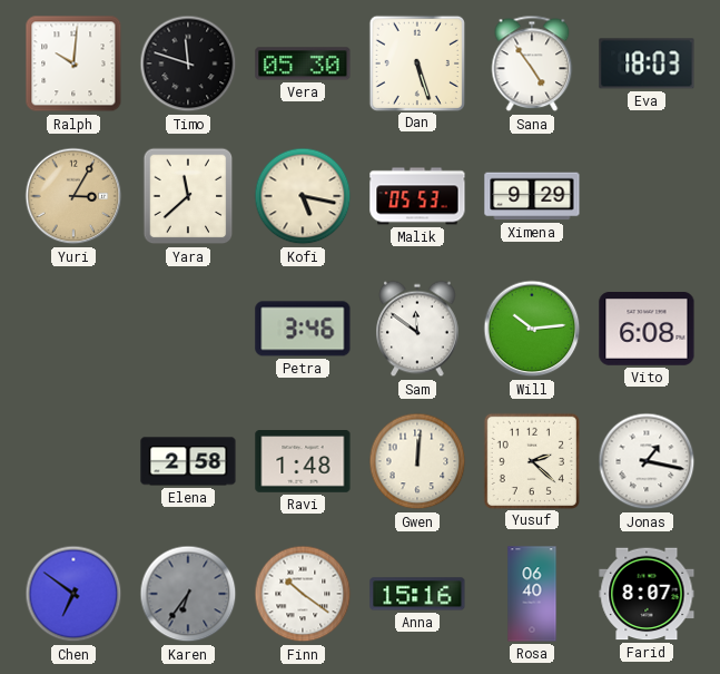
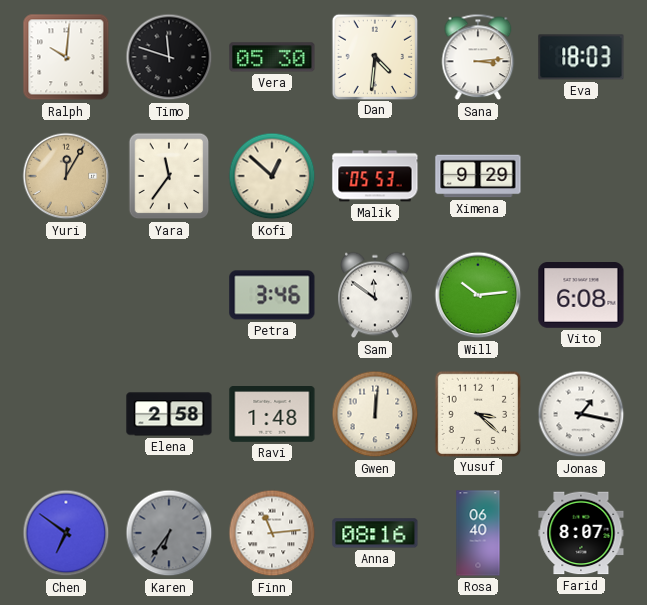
Dan: 5:27 -> 4:31
Sana: 4:54 -> 3:14
Yuri: 3:05 -> 12:05
Yara: 11:38 -> 11:36
Kofi: 5:17 -> 12:52
Yusuf: 2:22 -> 3:22
Finn: 10:21 -> 11:14
Anna: 15:16 -> 08:16
